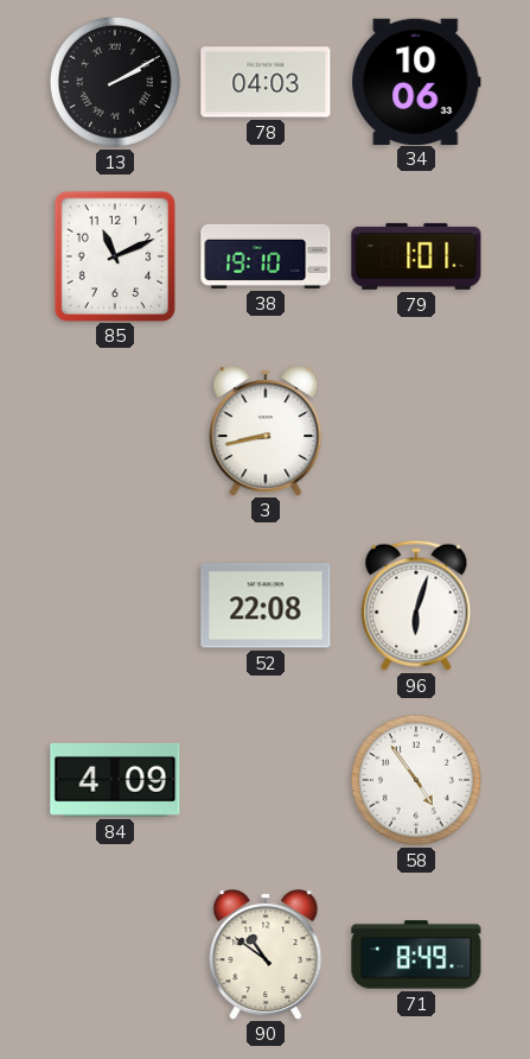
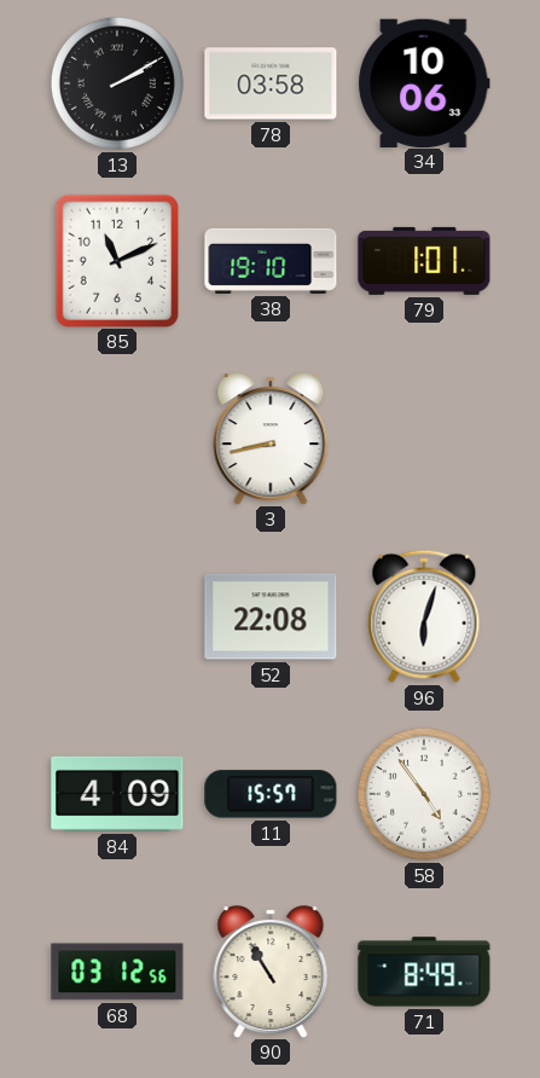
78: 04:03 -> 03:58
11: none -> 15:57
68: none -> 03:12
90: 10:51 -> 10:55
